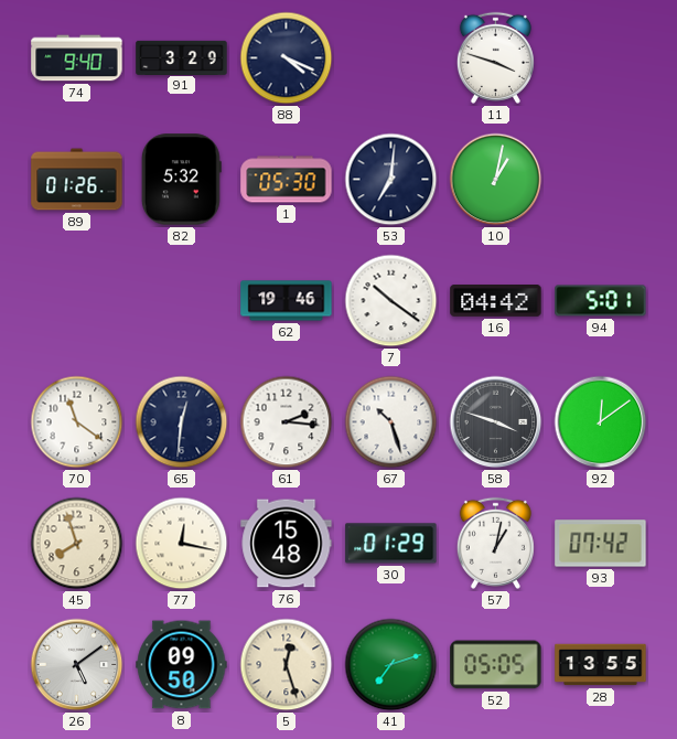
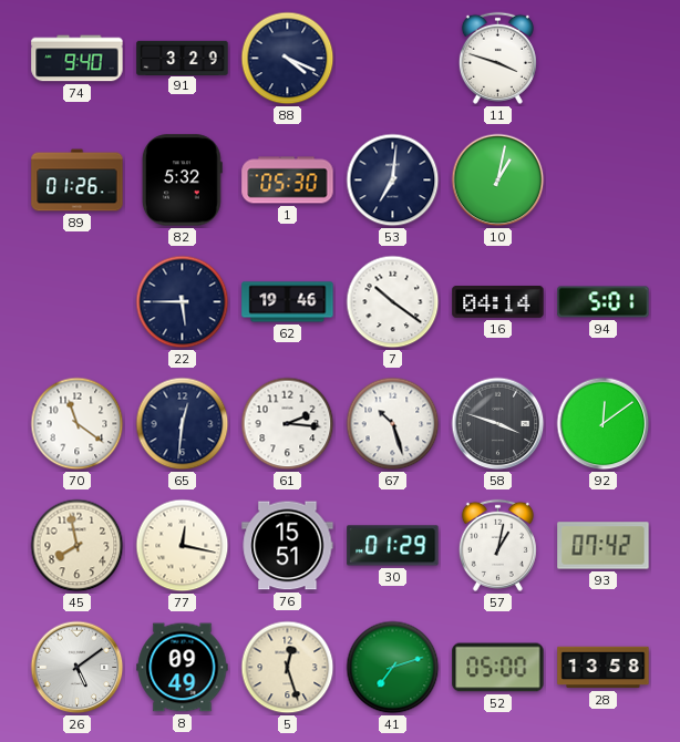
22: none -> 5:45
16: 04:42 -> 04:14
45: 7:57 -> 7:58
76: 15:48 -> 15:51
8: 09:50 -> 09:49
52: 05:05 -> 05:00
28: 13:55 -> 13:58
